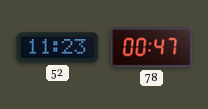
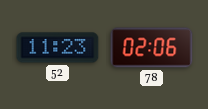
78: 00:47 -> 02:06
